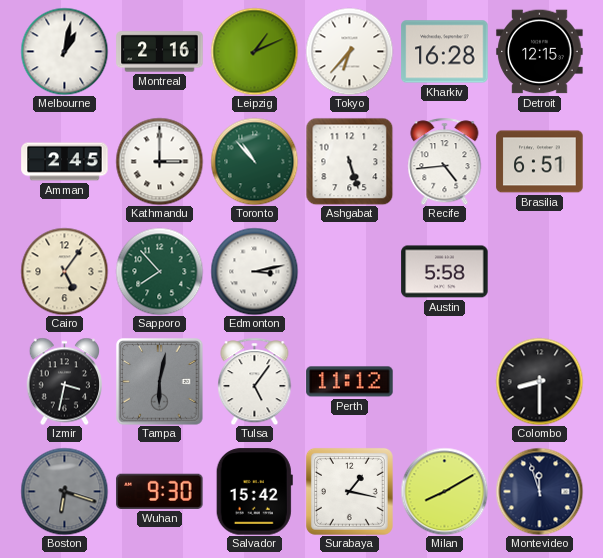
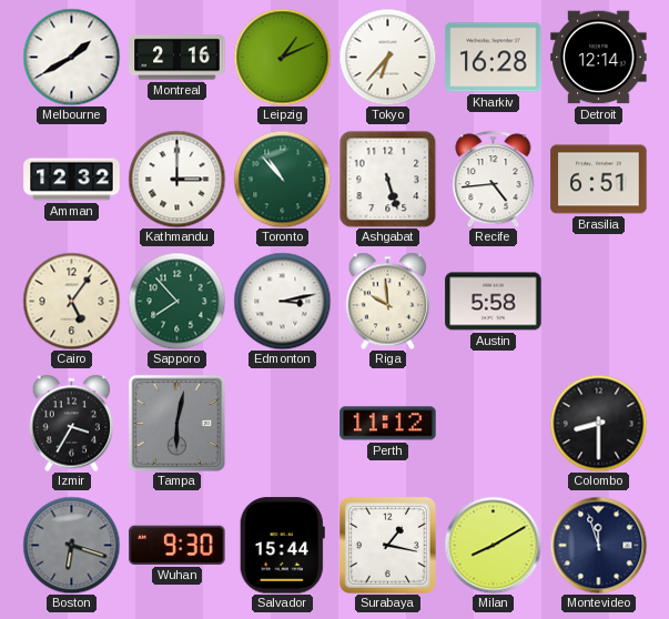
Melbourne: 1:02 -> 1:40
Detroit: 12:15 -> 12:14
Amman: 2:45 -> 12:32
Riga: none -> 9:59
Izmir: 3:32 -> 3:35
Tulsa: 5:06 -> none
Salvador: 15:42 -> 15:44
